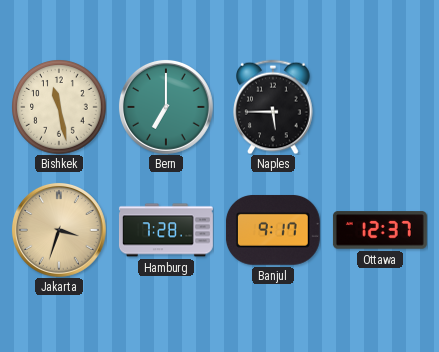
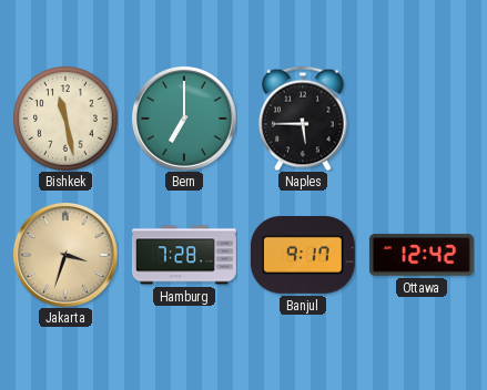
Ottawa: 12:37 -> 12:42
